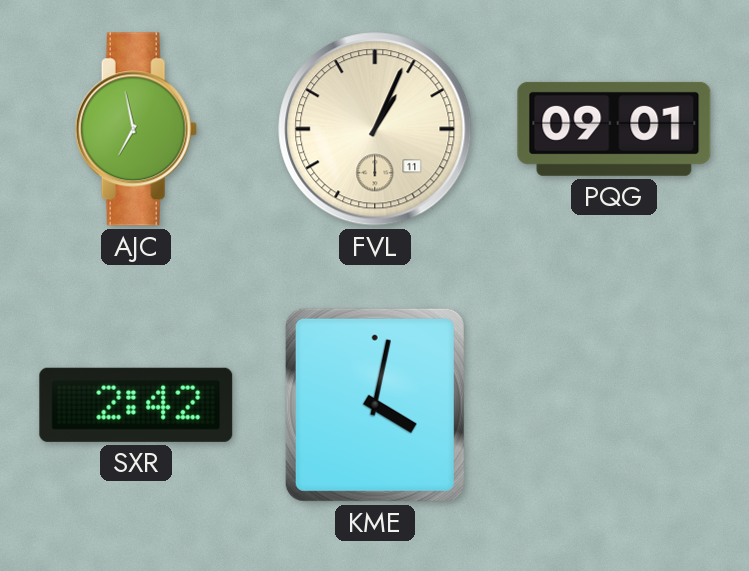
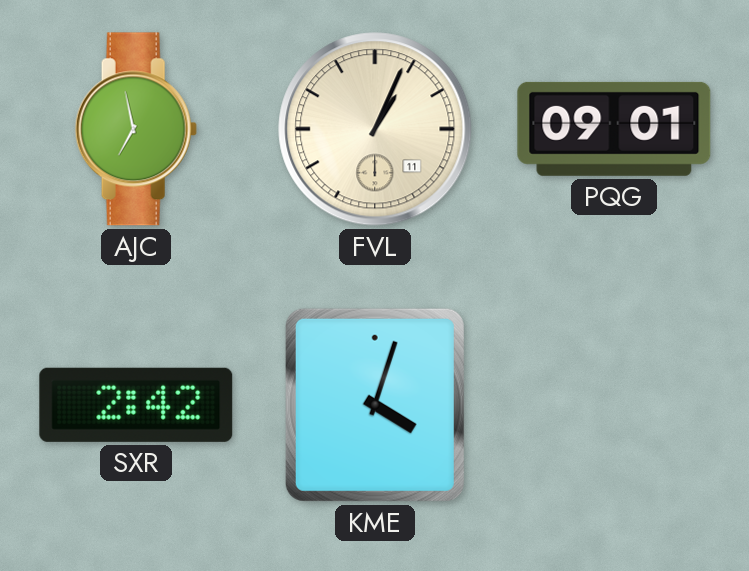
KME: 4:02 -> 4:03
